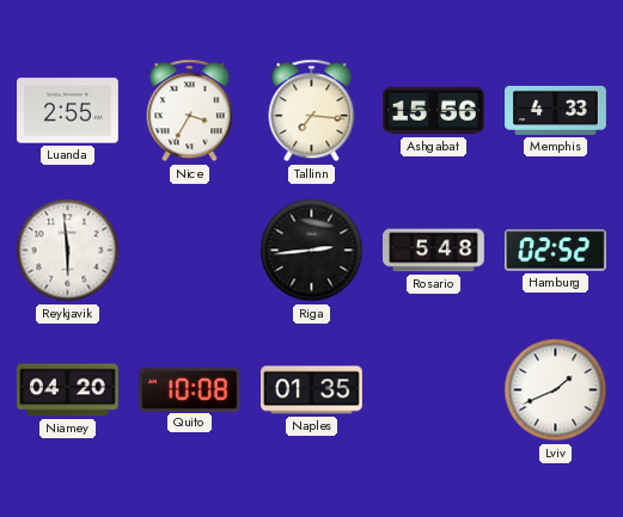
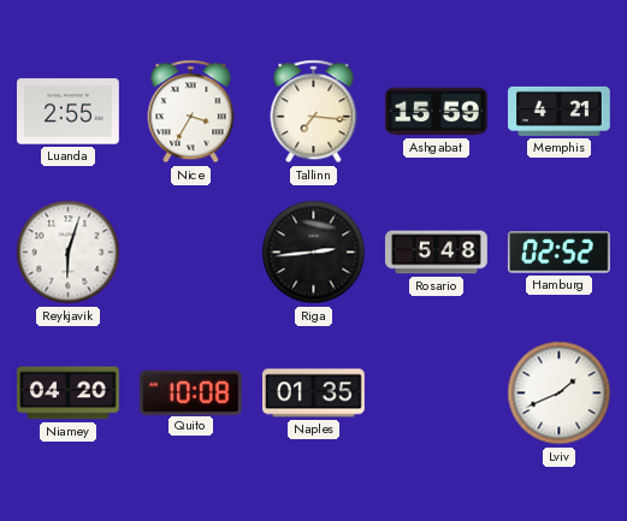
Ashgabat: 15:56 -> 15:59
Memphis: 4:33 -> 4:21
Reykjavik: 5:59 -> 6:03
